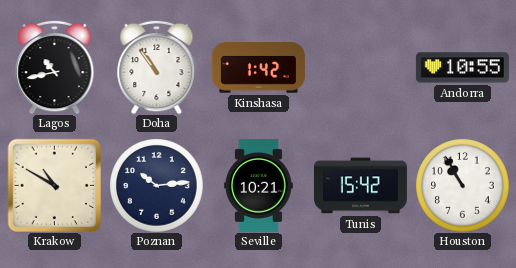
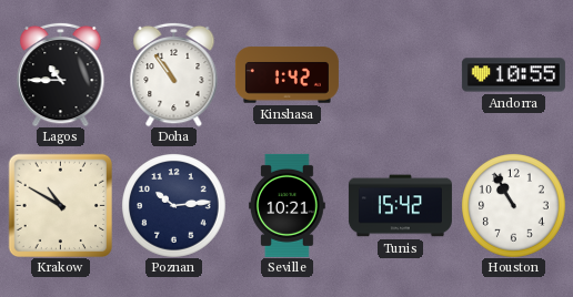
Lagos: 10:43 -> 10:45
